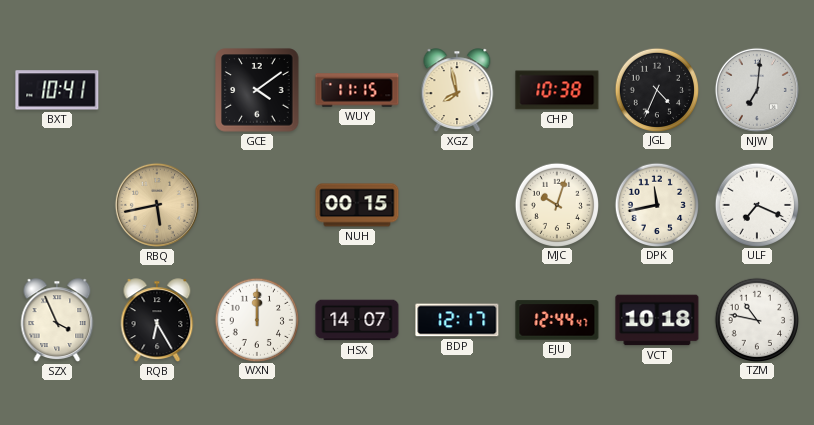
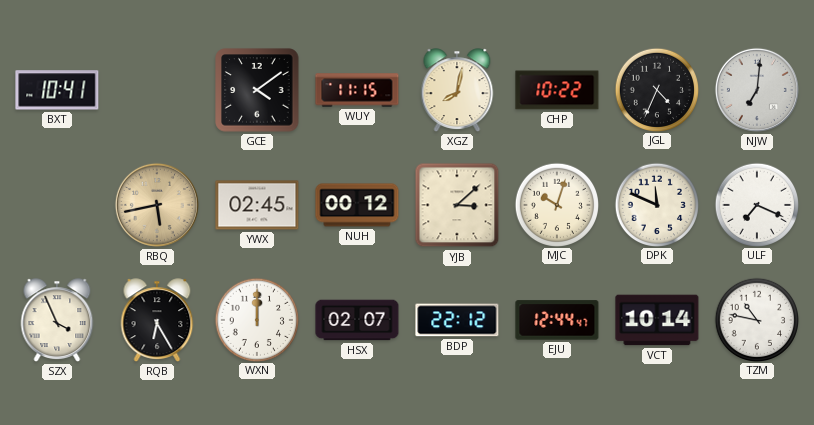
XGZ: 7:58 -> 8:02
CHP: 10:38 -> 10:22
YWX: none -> 02:45
NUH: 00:15 -> 00:12
YJB: none -> 3:08
DPK: 11:43 -> 11:49
HSX: 14:07 -> 02:07
BDP: 12:17 -> 22:12
VCT: 10:18 -> 10:14
